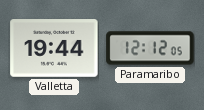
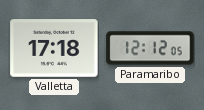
Valletta: 19:44 -> 17:18
